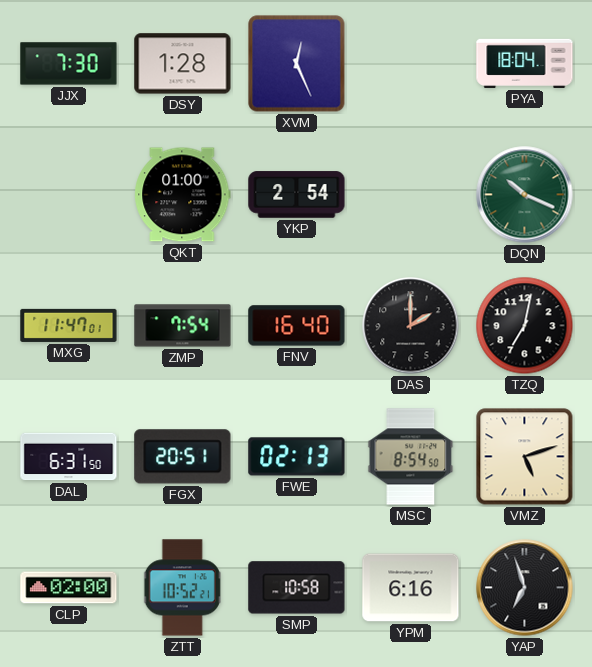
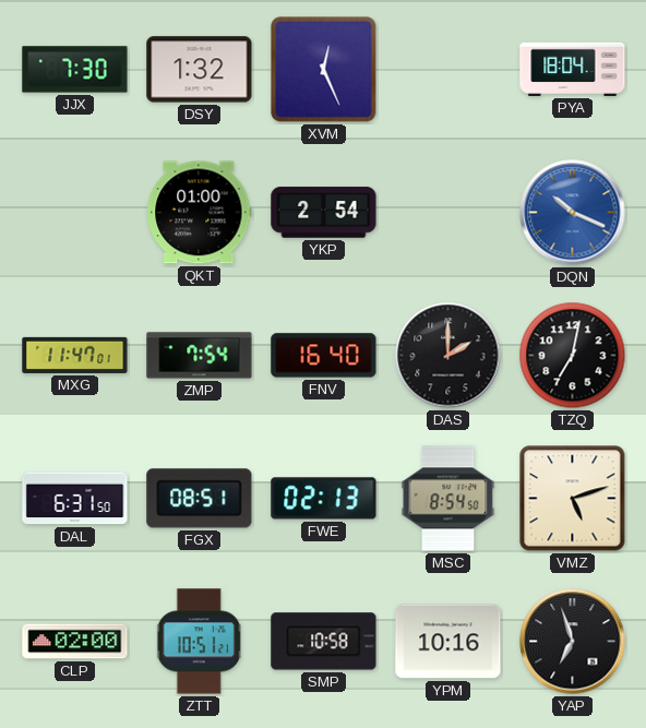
DSY: 1:28 -> 1:32
DQN dial: green -> blue
FGX: 20:51 -> 08:51
ZTT: 10:52 -> 10:51
YPM: 6:16 -> 10:16
